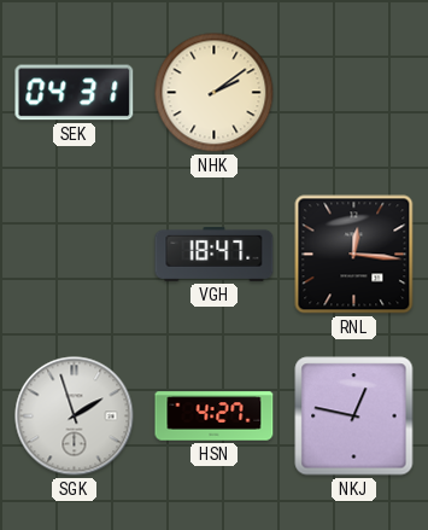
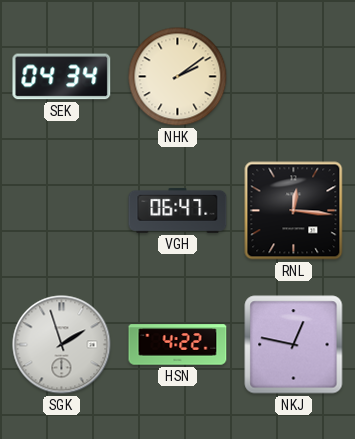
SEK: 04:31 -> 04:34
VGH: 18:47 -> 06:47
HSN: 4:27 -> 4:22
